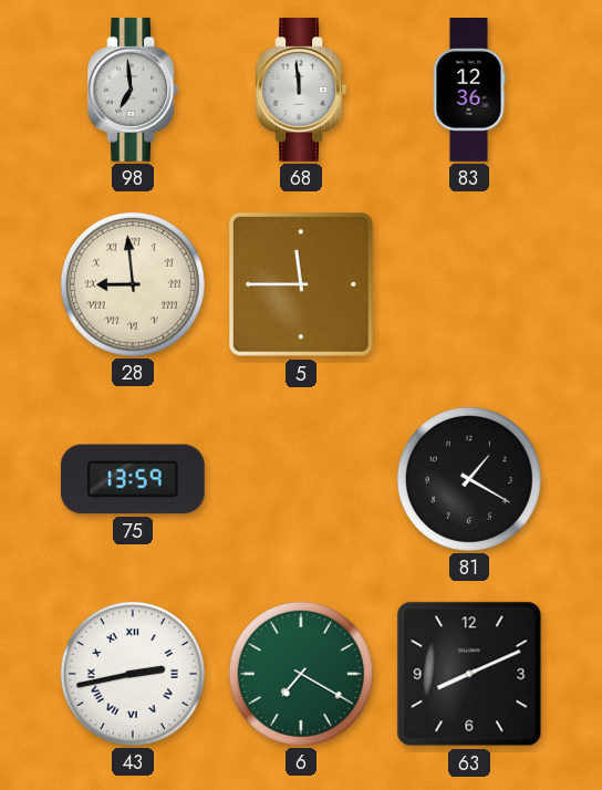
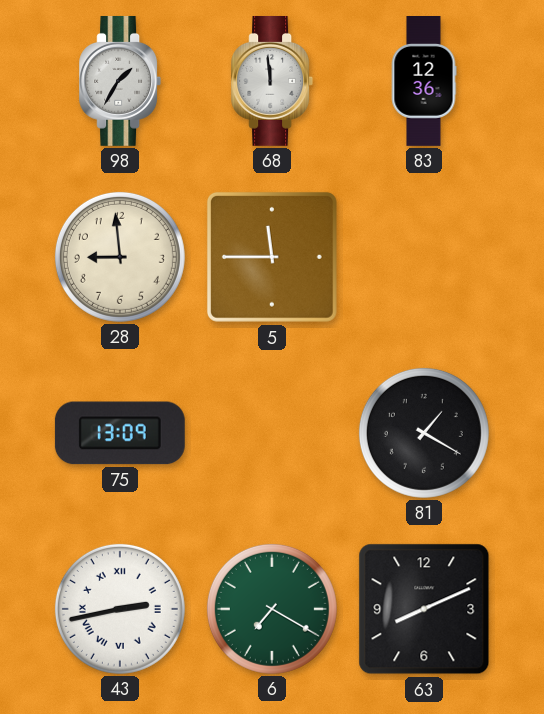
98: 6:59 -> 1:35
28 numerals: Roman -> Arabic
75: 13:59 -> 13:09
